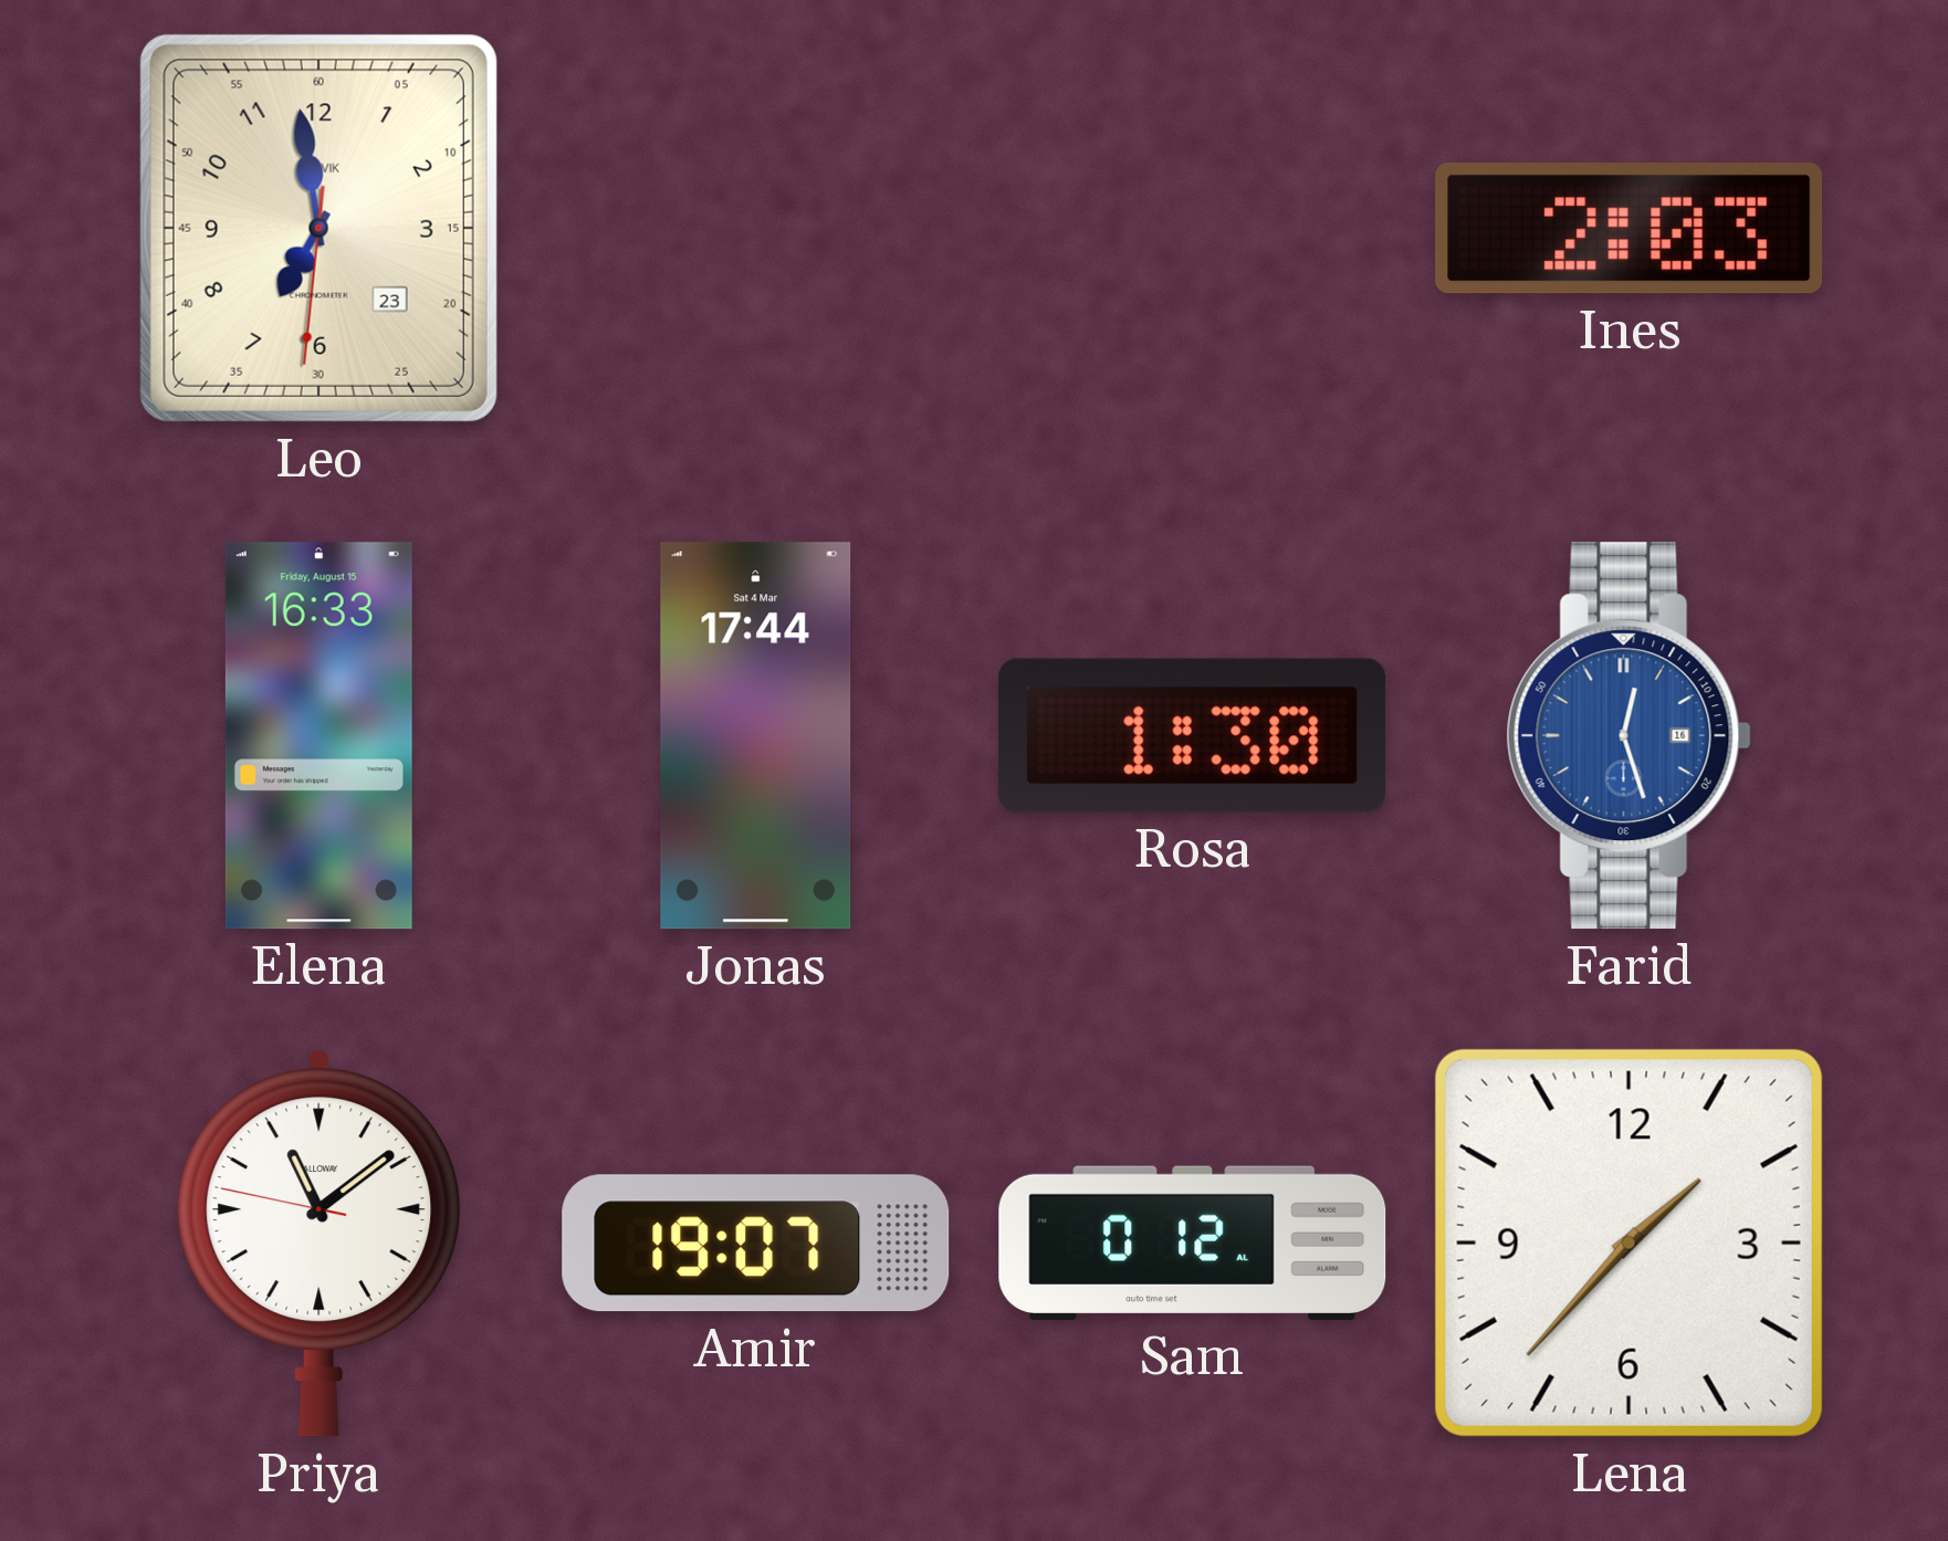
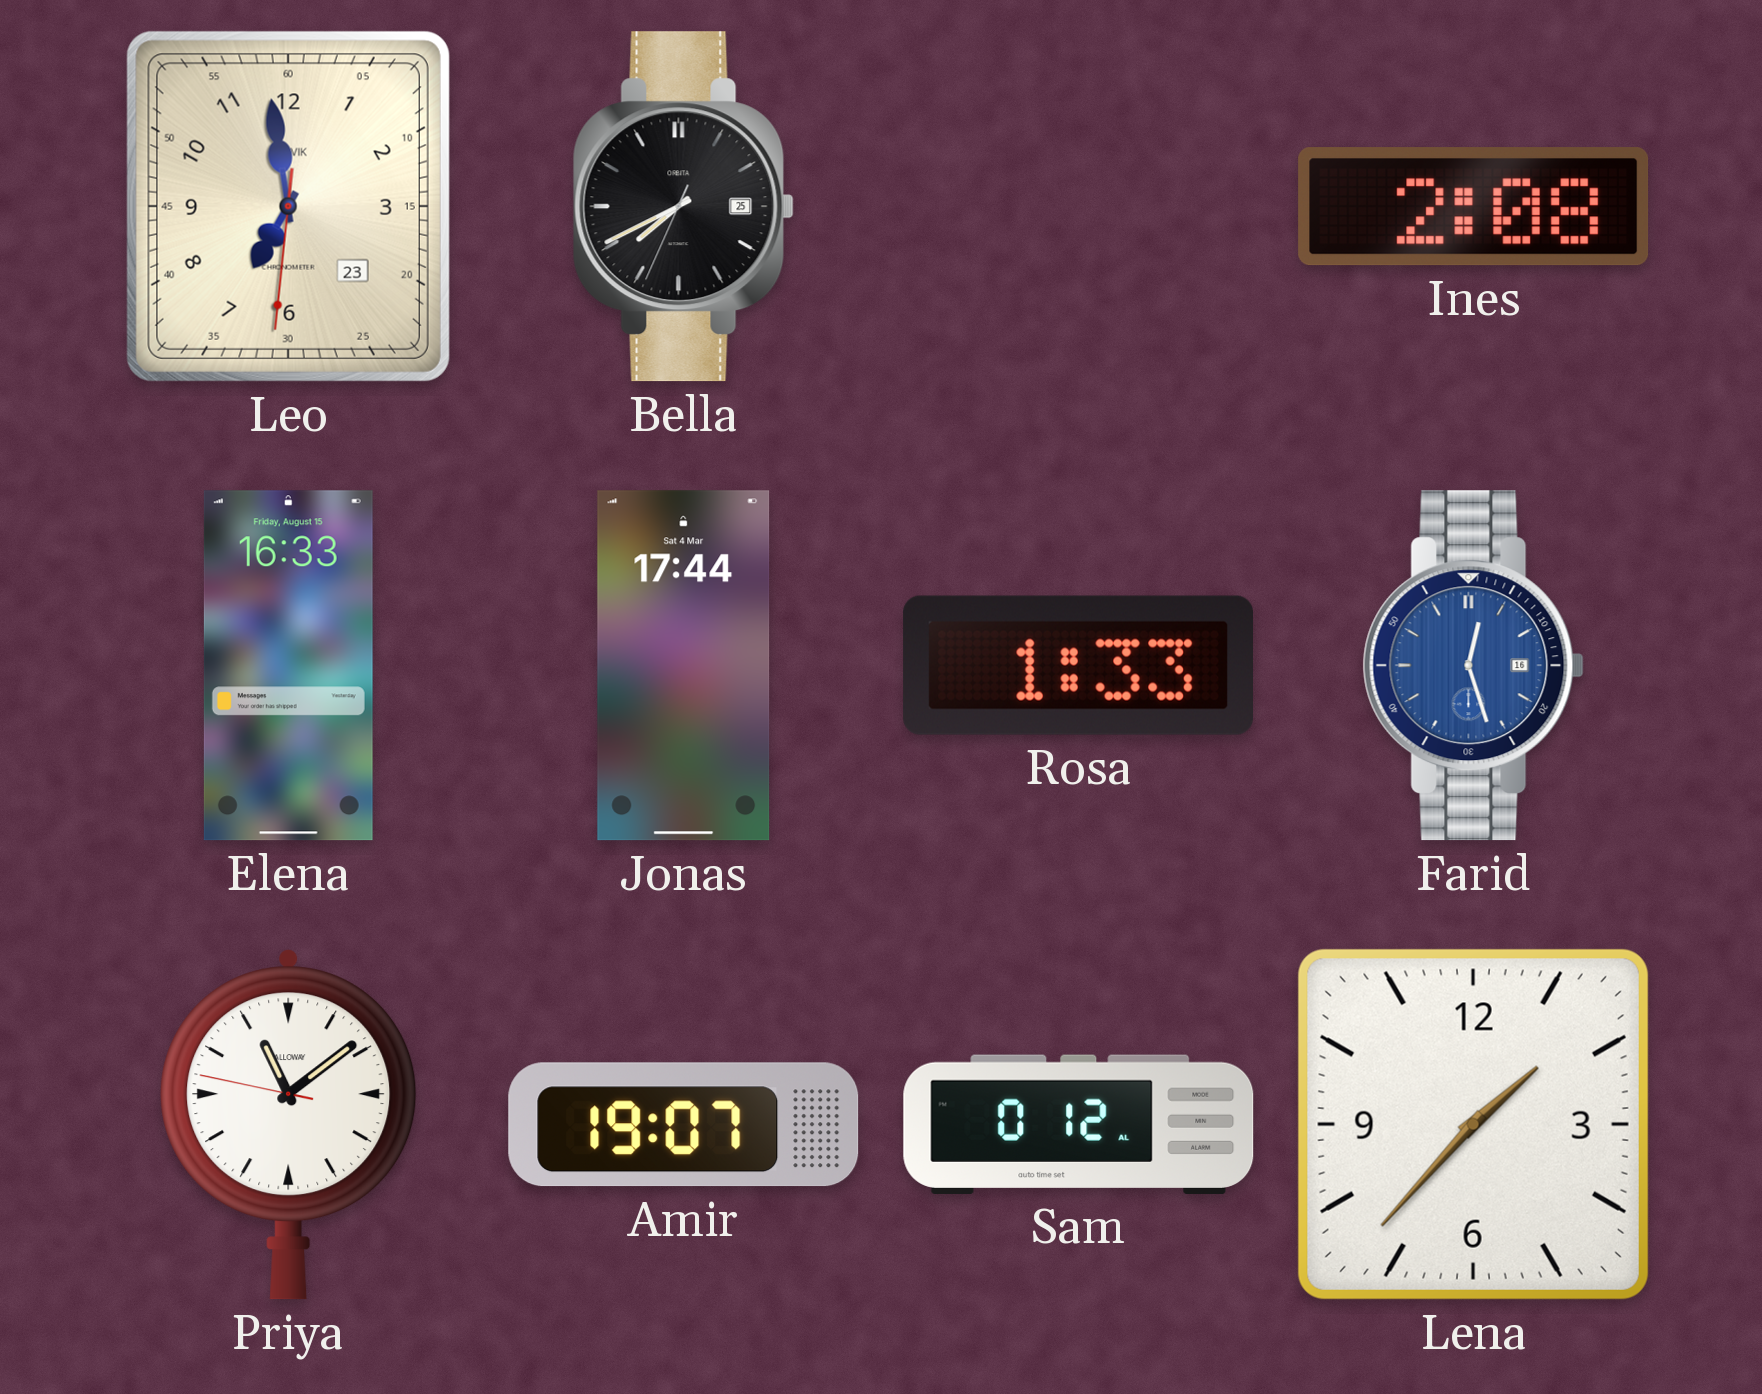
Bella: none -> 7:40
Ines: 2:03 -> 2:08
Rosa: 1:30 -> 1:33
